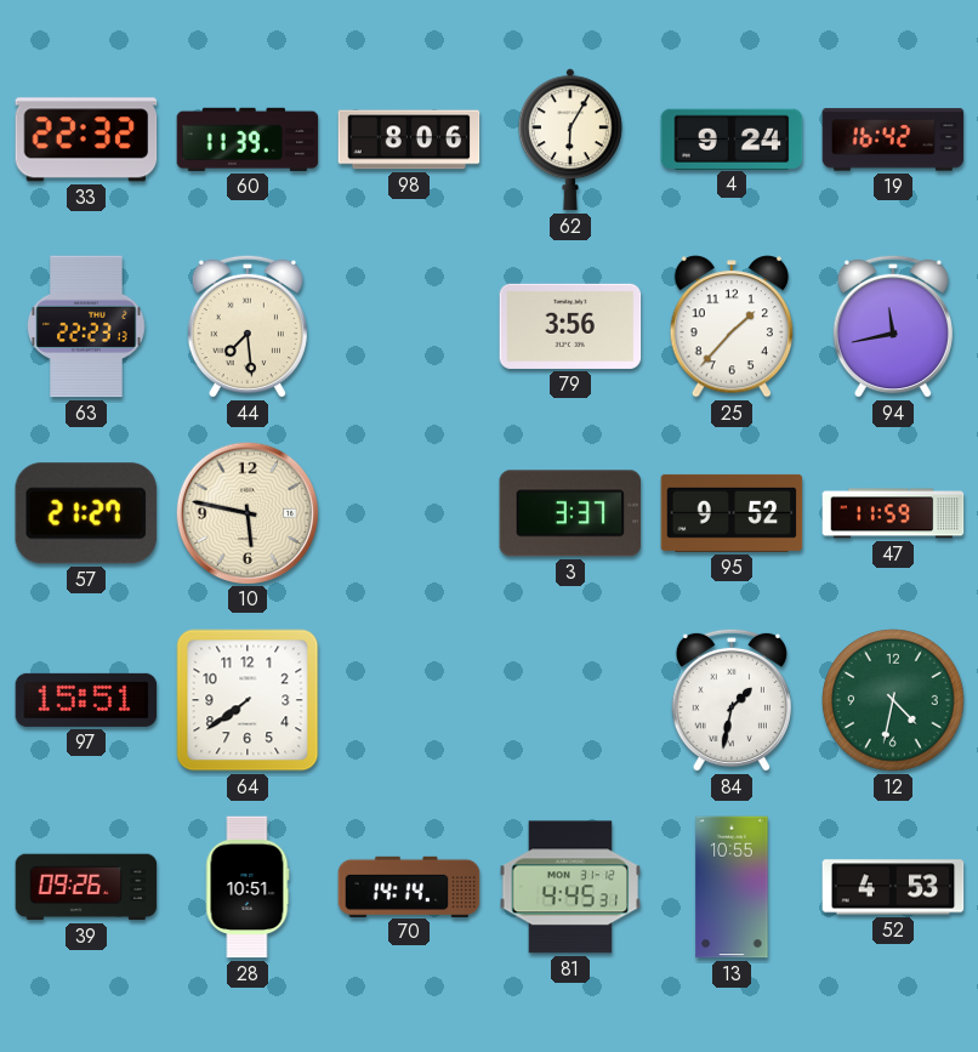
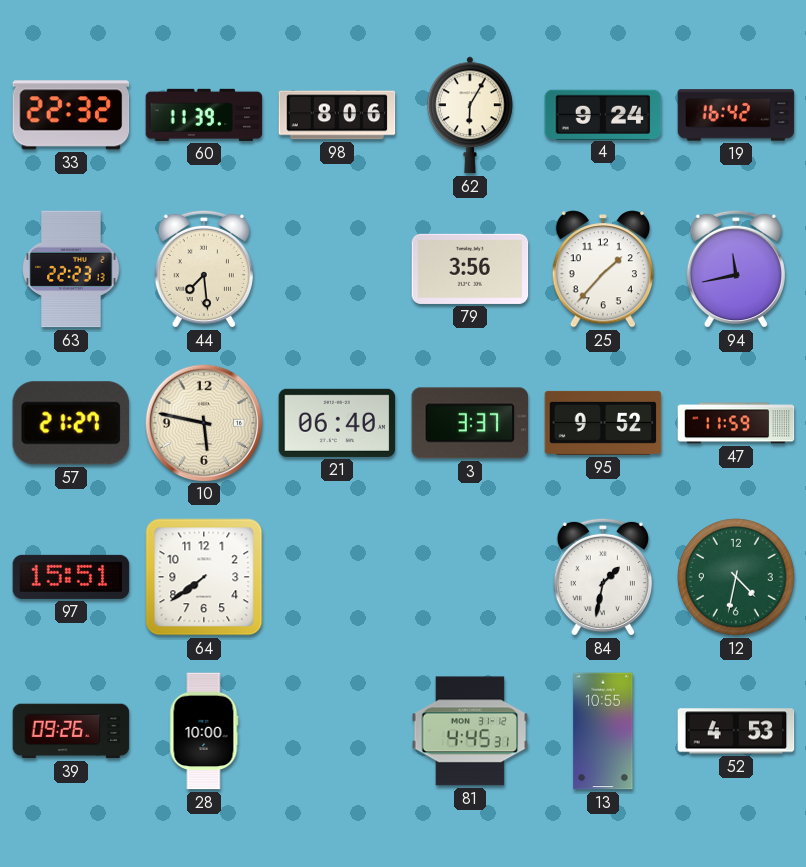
21: none -> 06:40
28: 10:51 -> 10:00
70: 14:14 -> none
